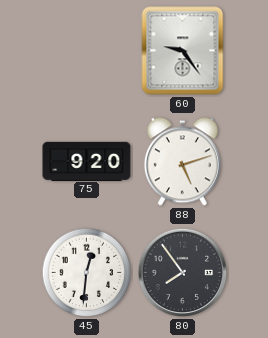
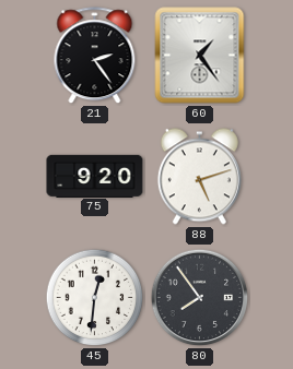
21: none -> 2:24
60: 9:24 -> 1:24
